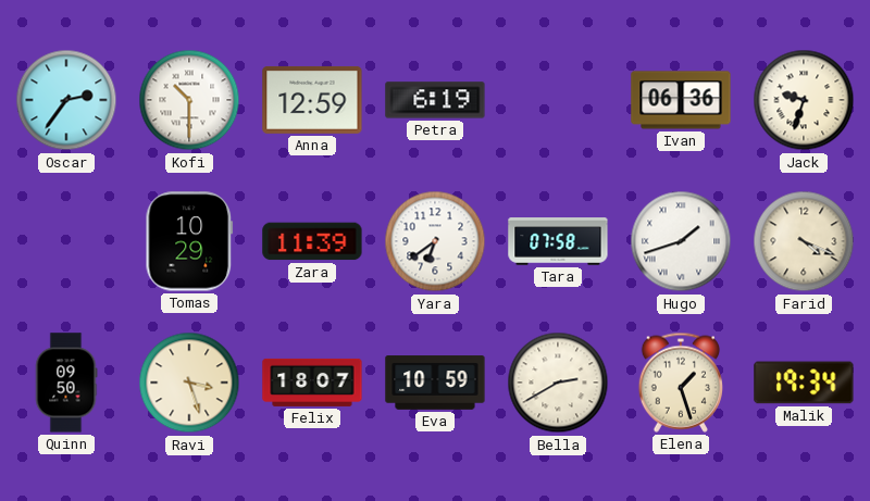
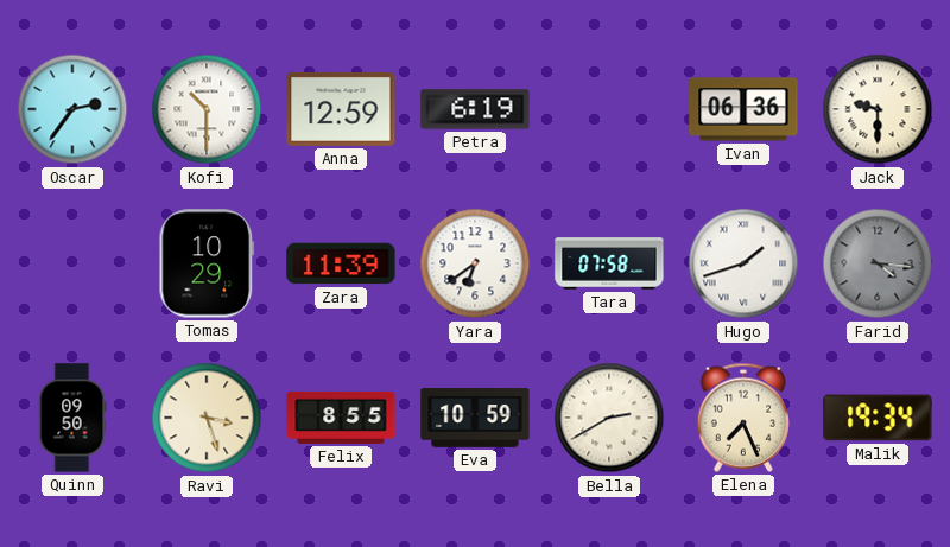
Jack: 9:33 -> 9:30
Farid: 4:19 -> 4:16
Farid dial: cream -> grey
Felix: 18:07 -> 8:55
Elena: 1:27 -> 7:26
